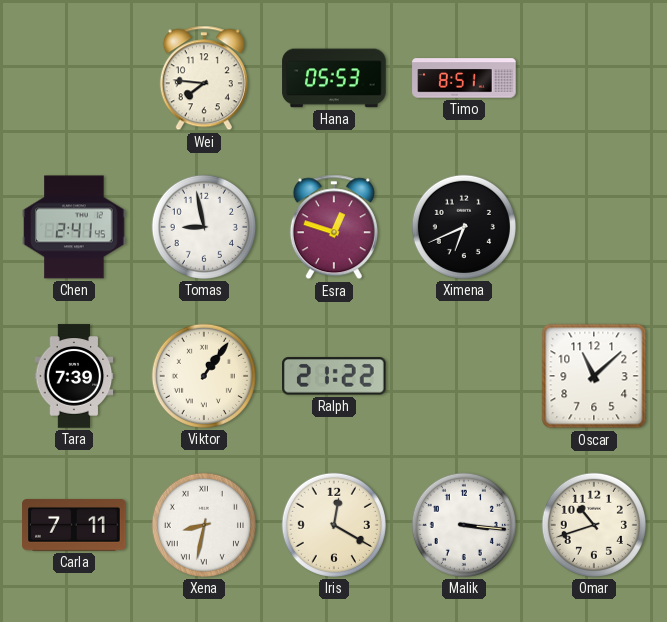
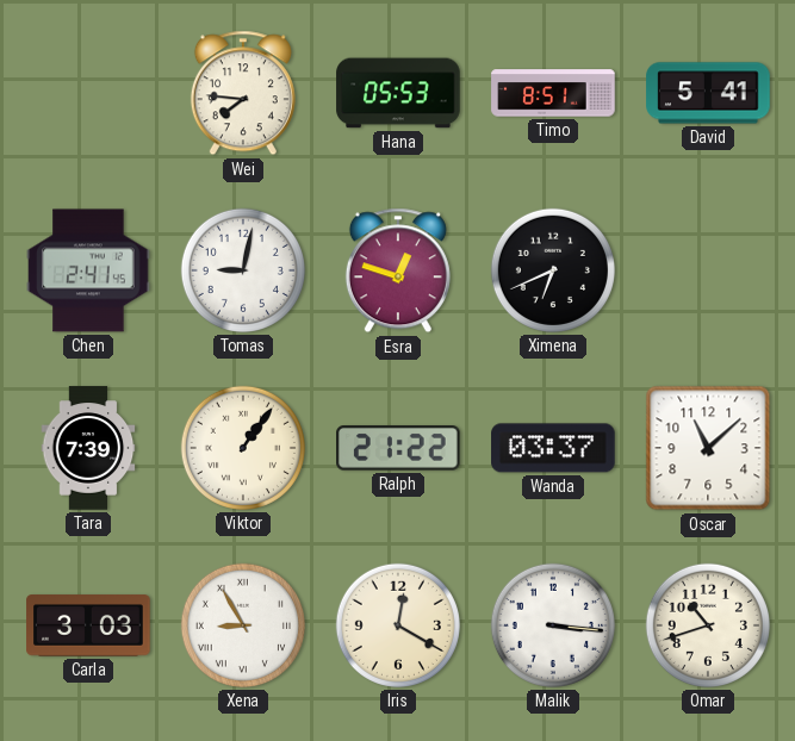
David: none -> 5:41
Tomas: 8:58 -> 9:02
Wanda: none -> 03:37
Carla: 7:11 -> 3:03
Xena: 8:32 -> 8:55
